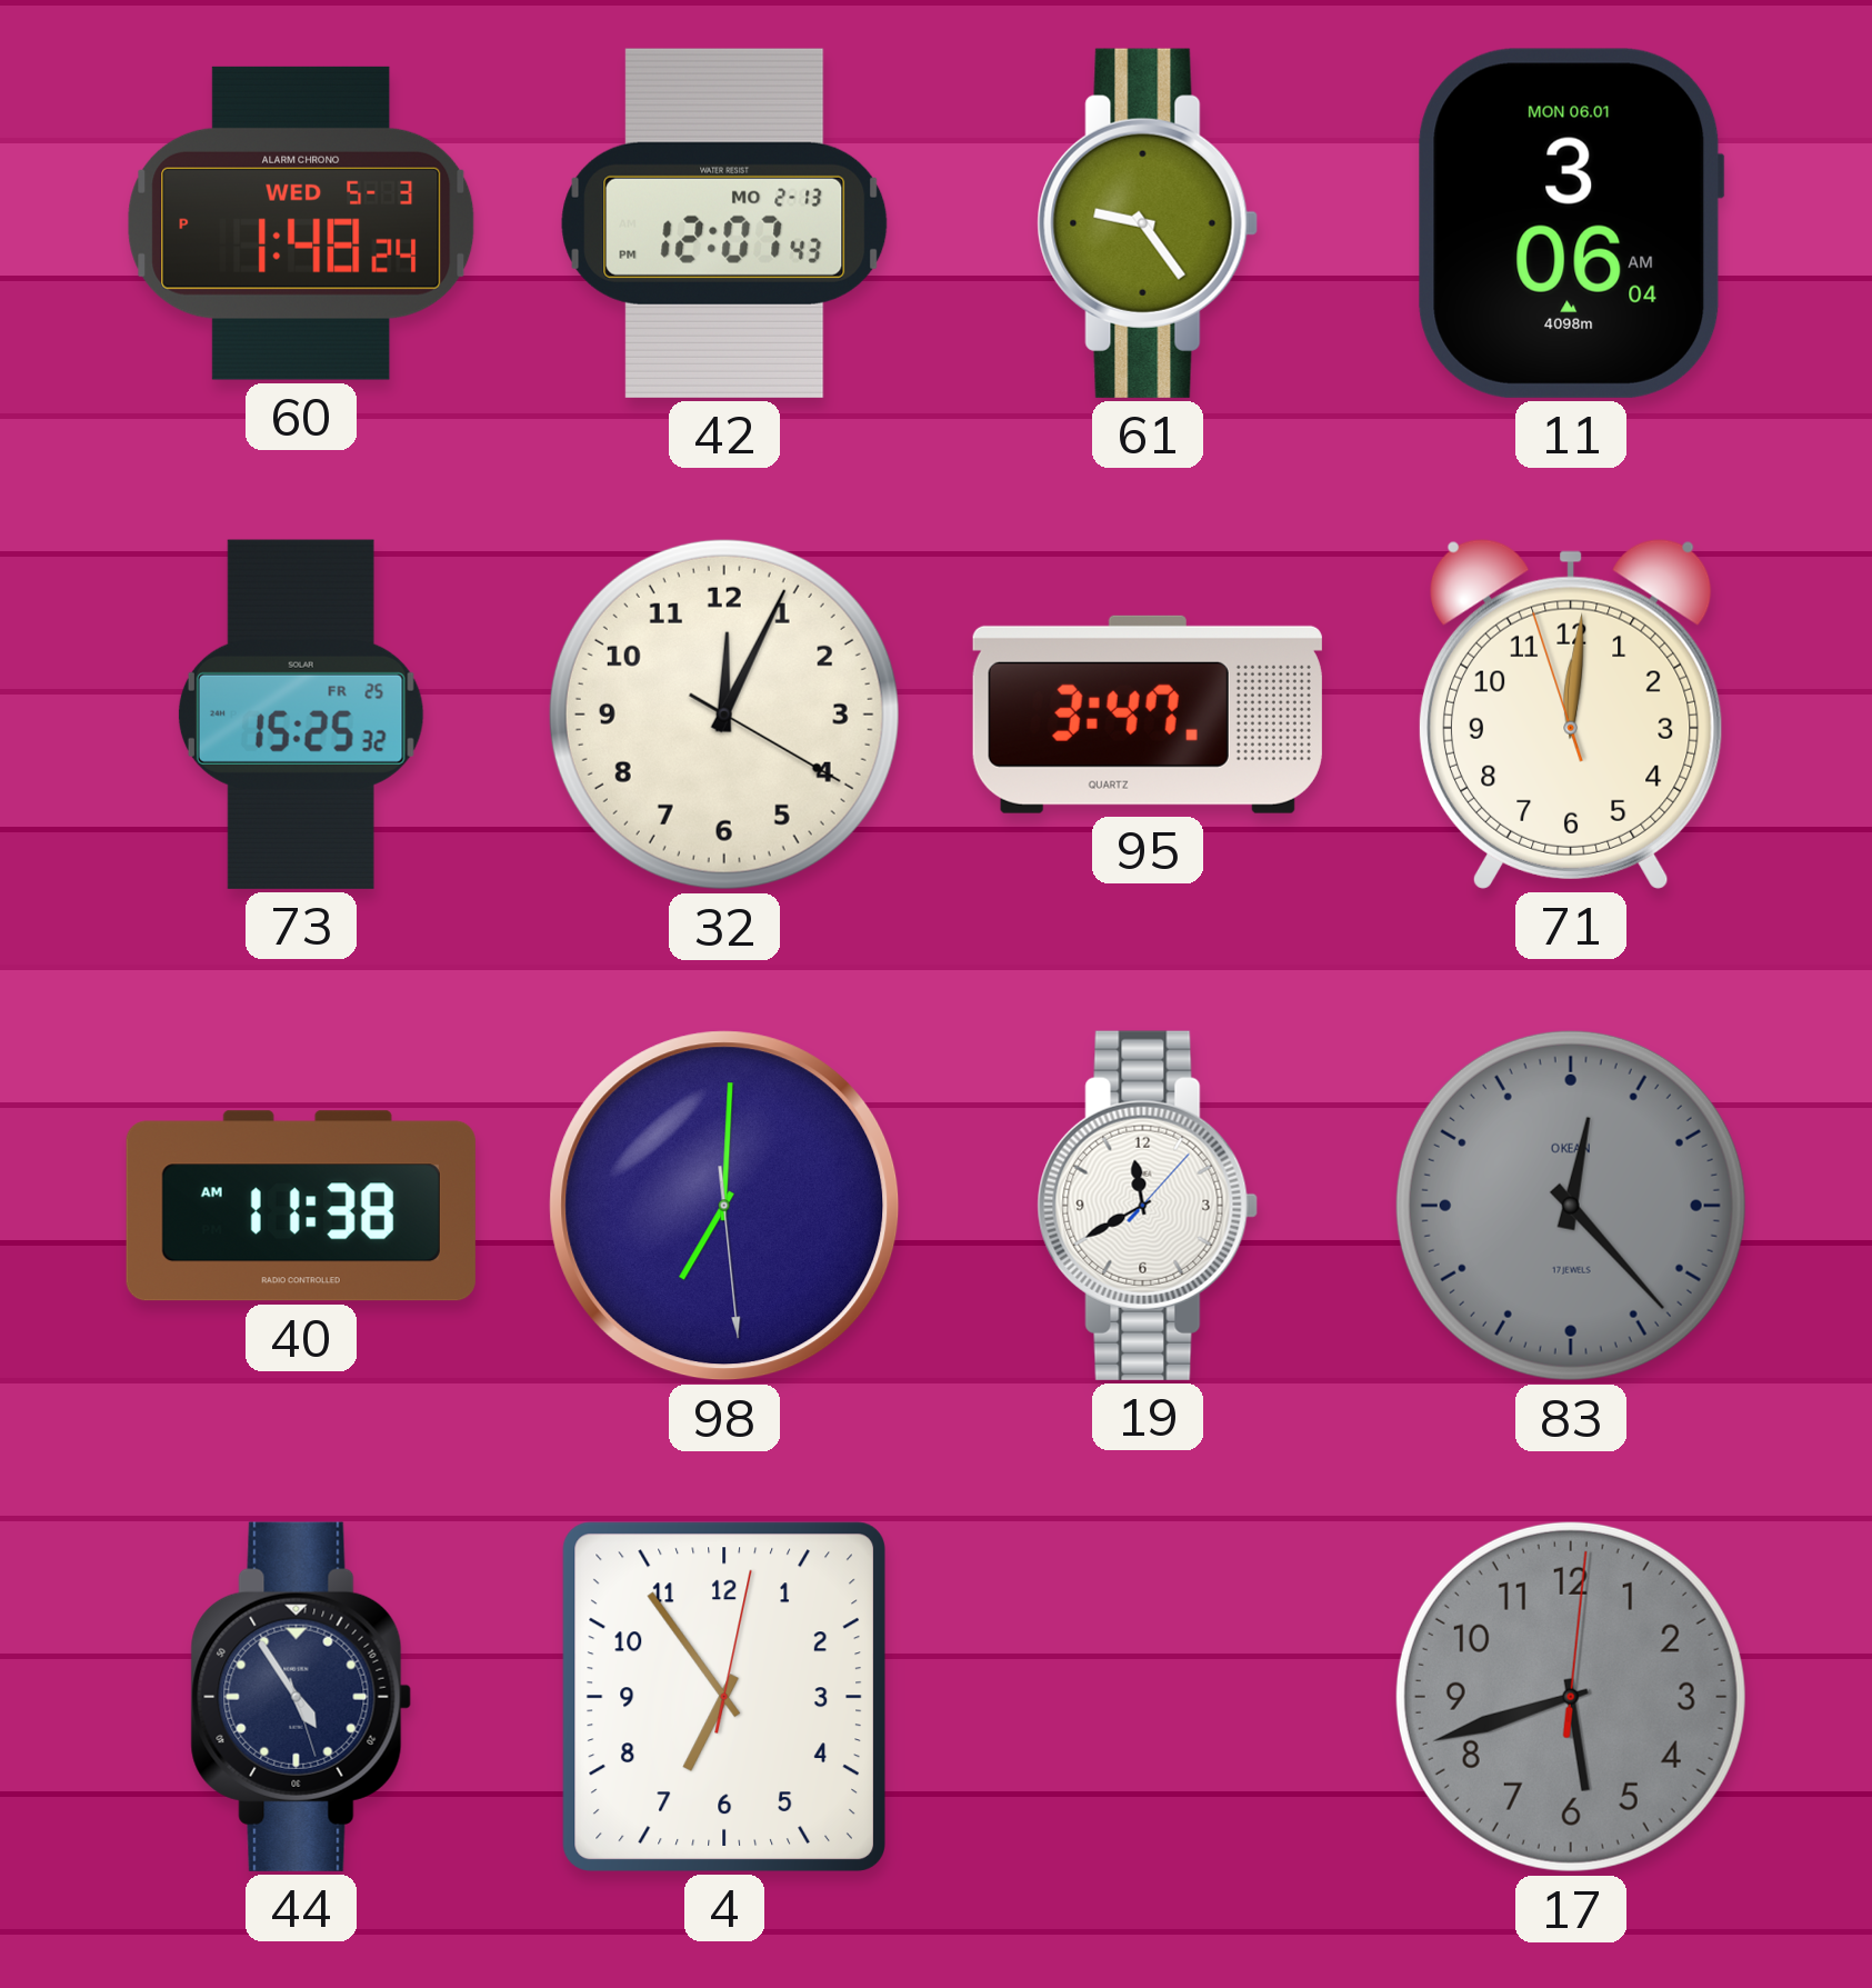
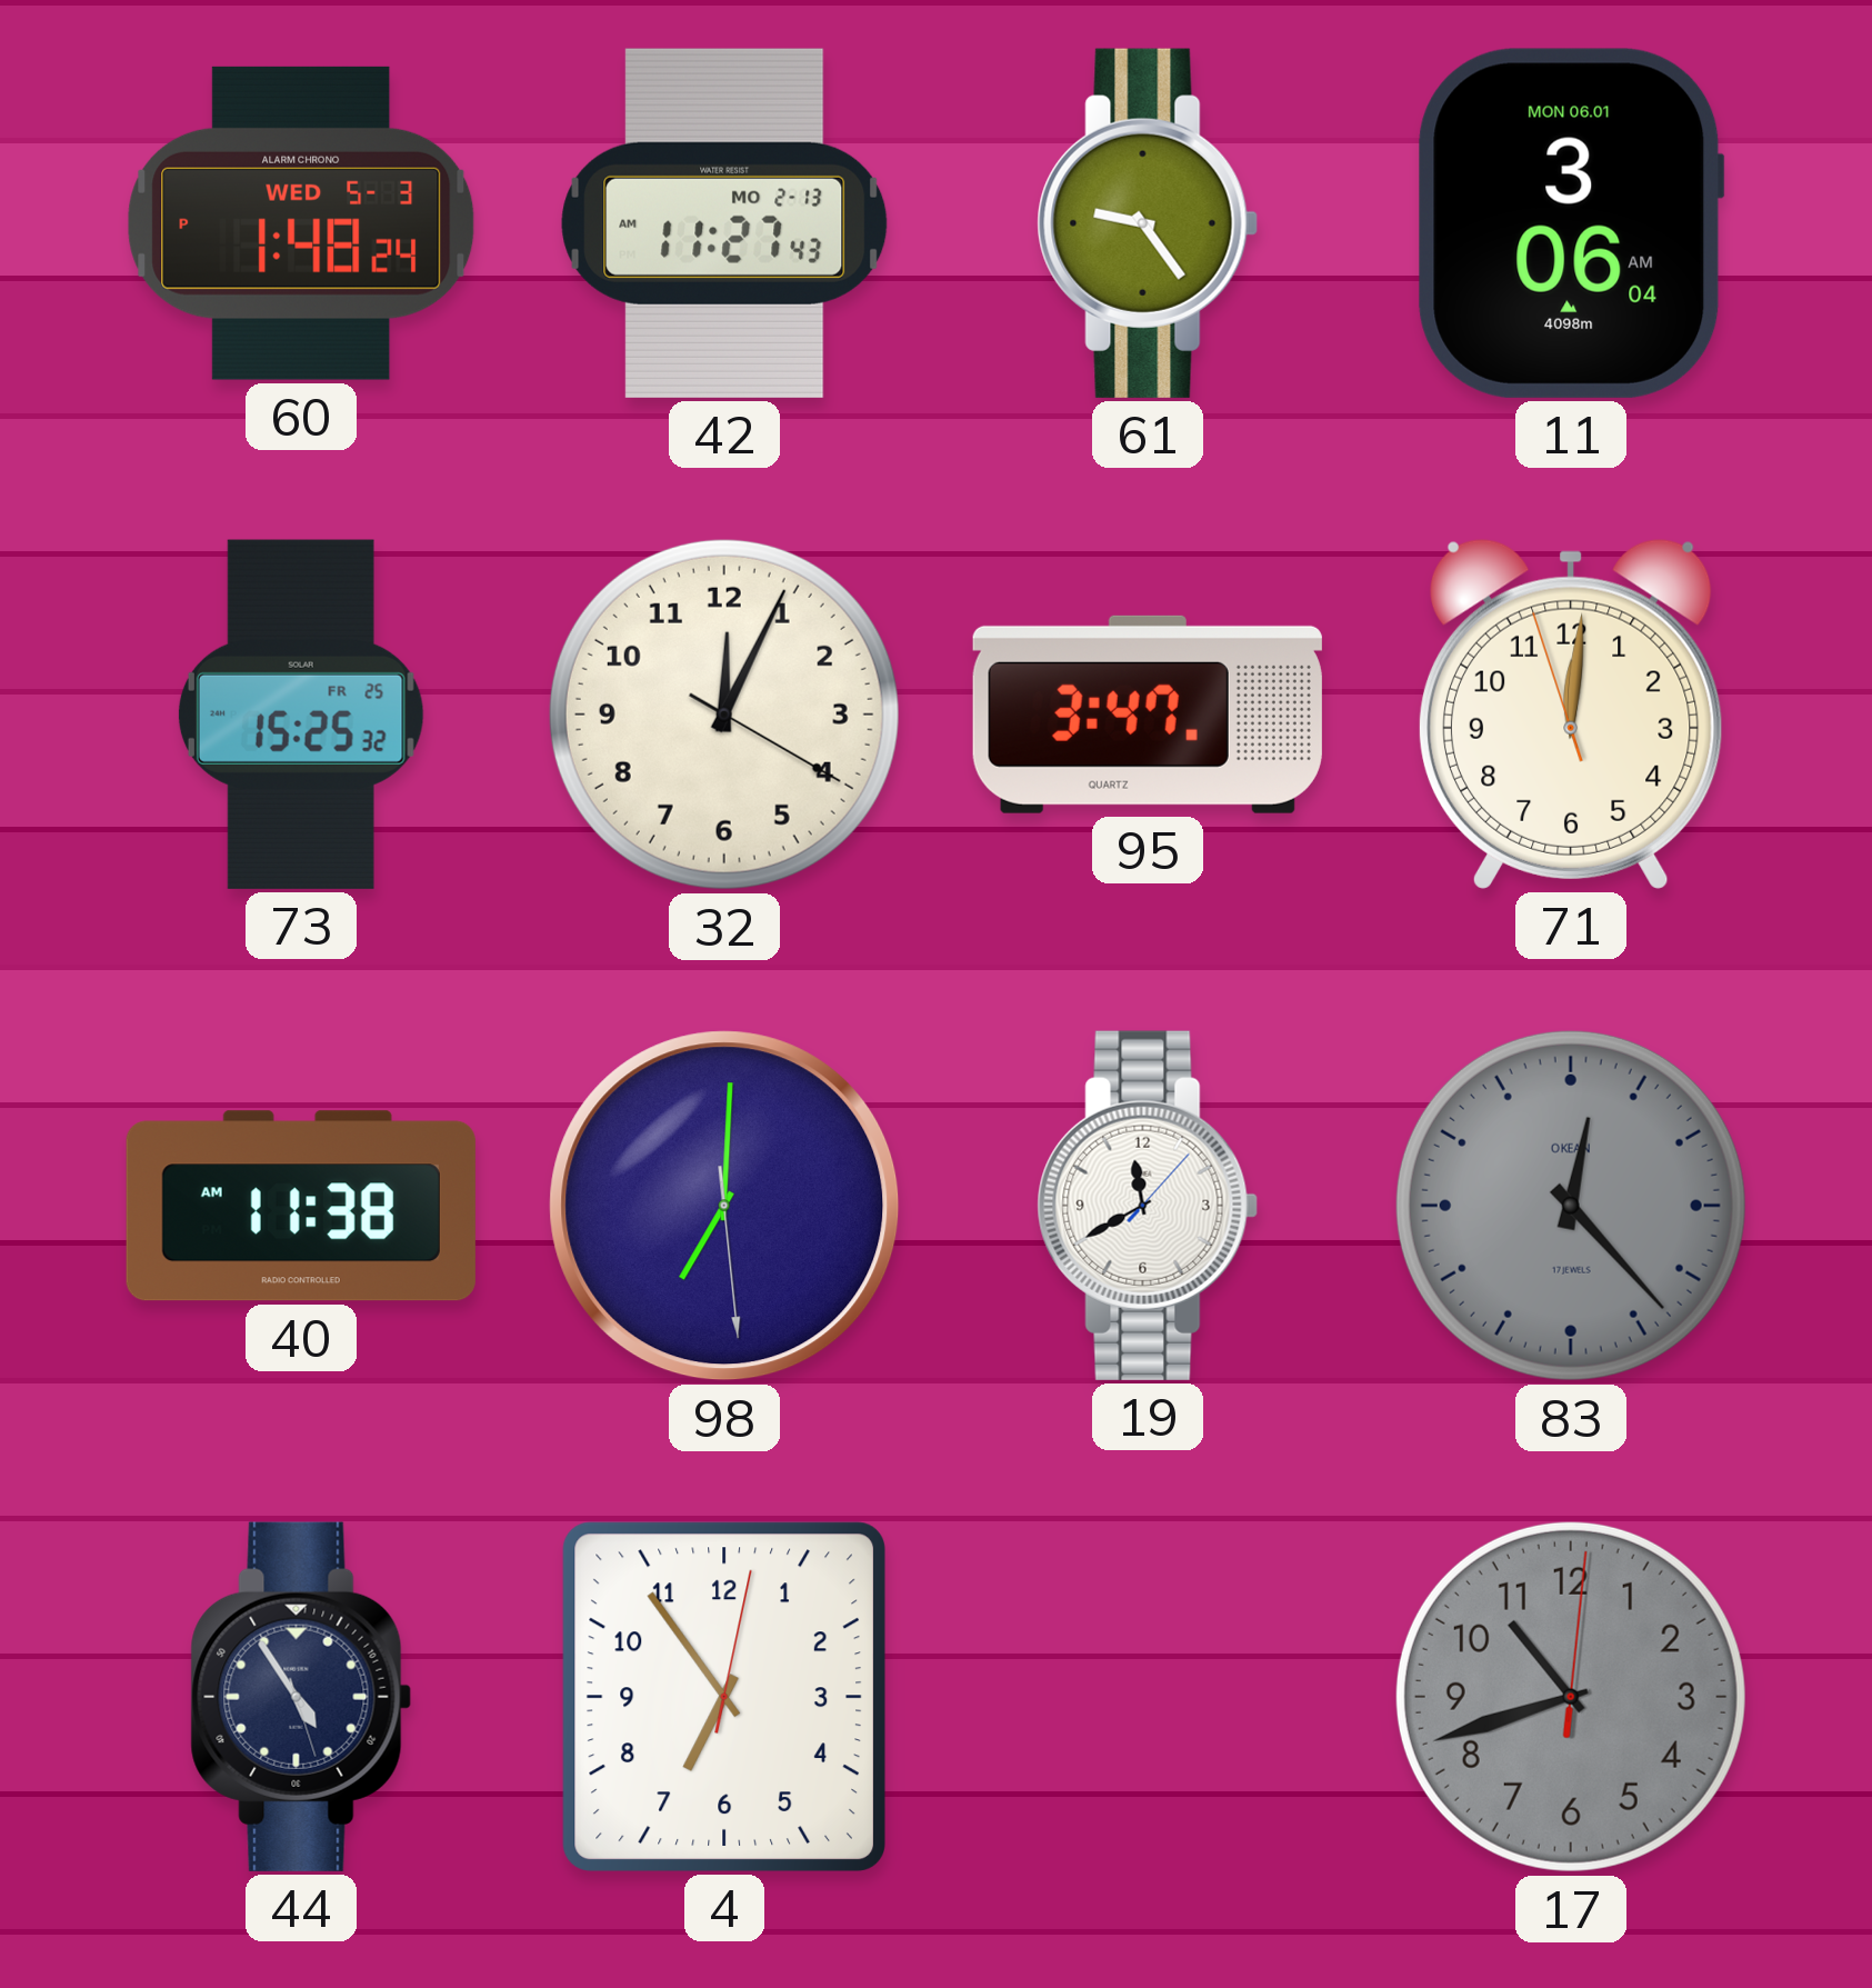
42: 12:07 -> 11:27
17: 5:42 -> 10:42
